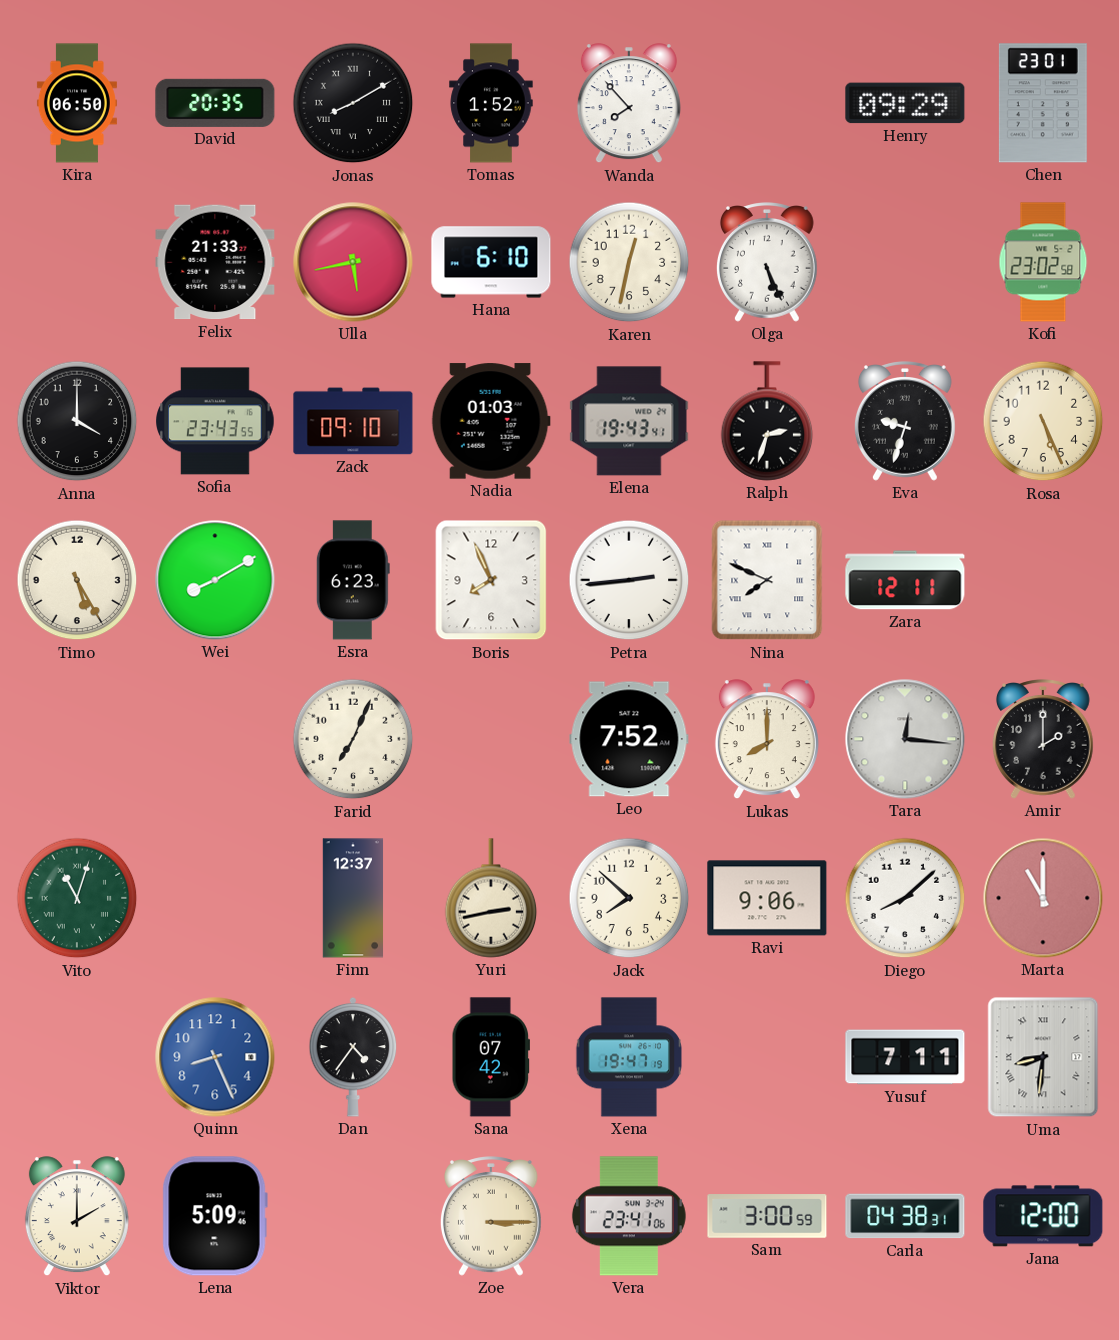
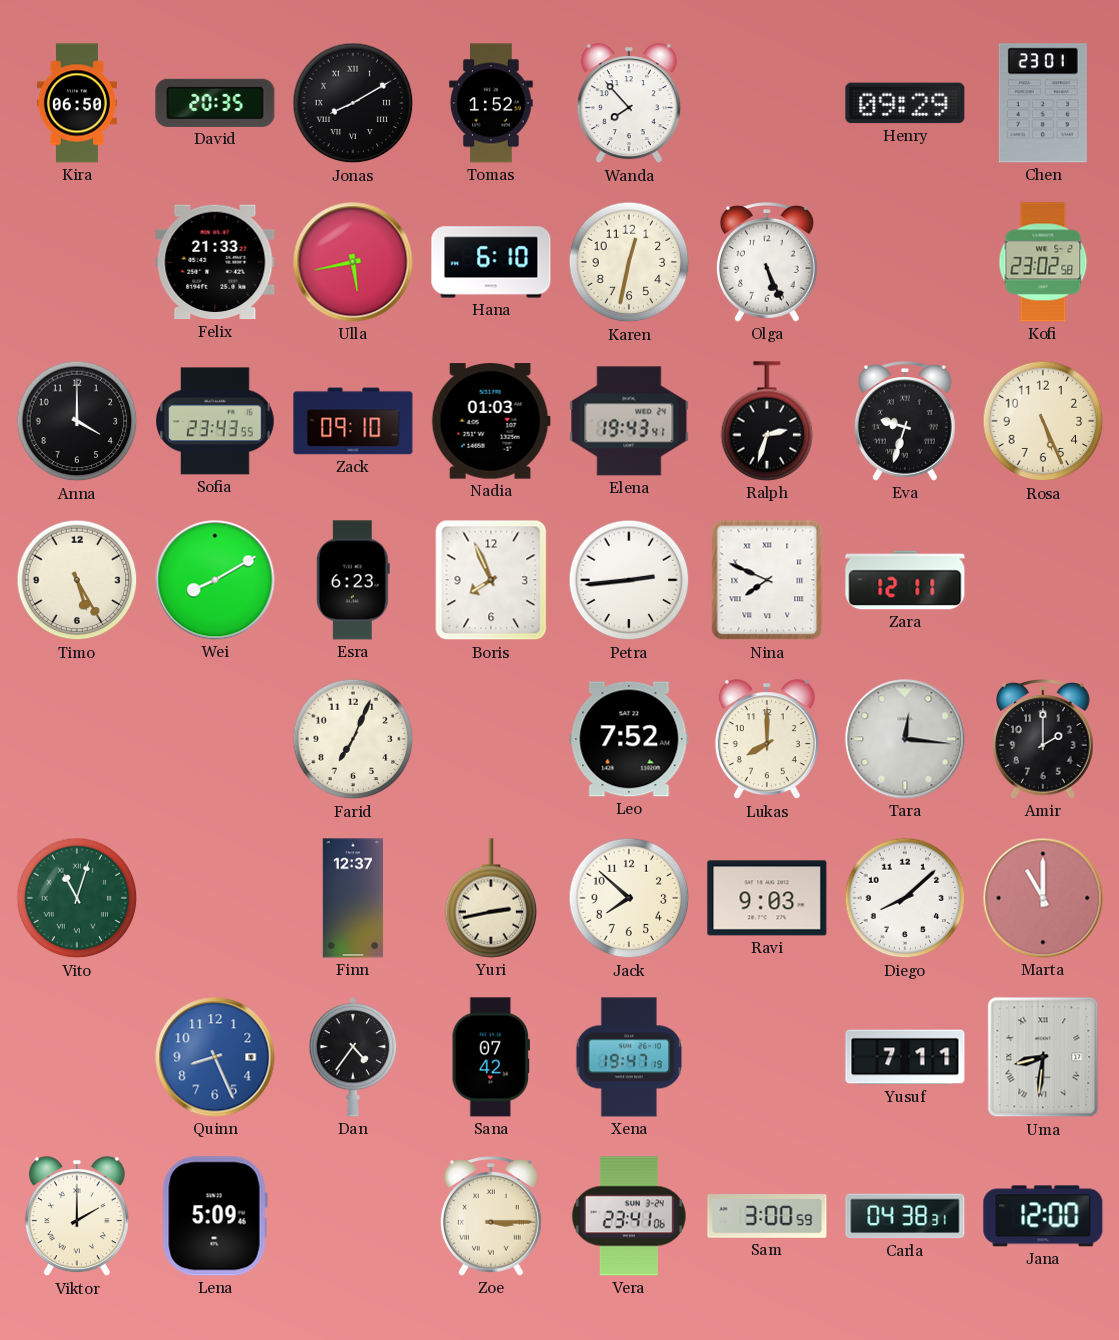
Ravi: 9:06 -> 9:03
